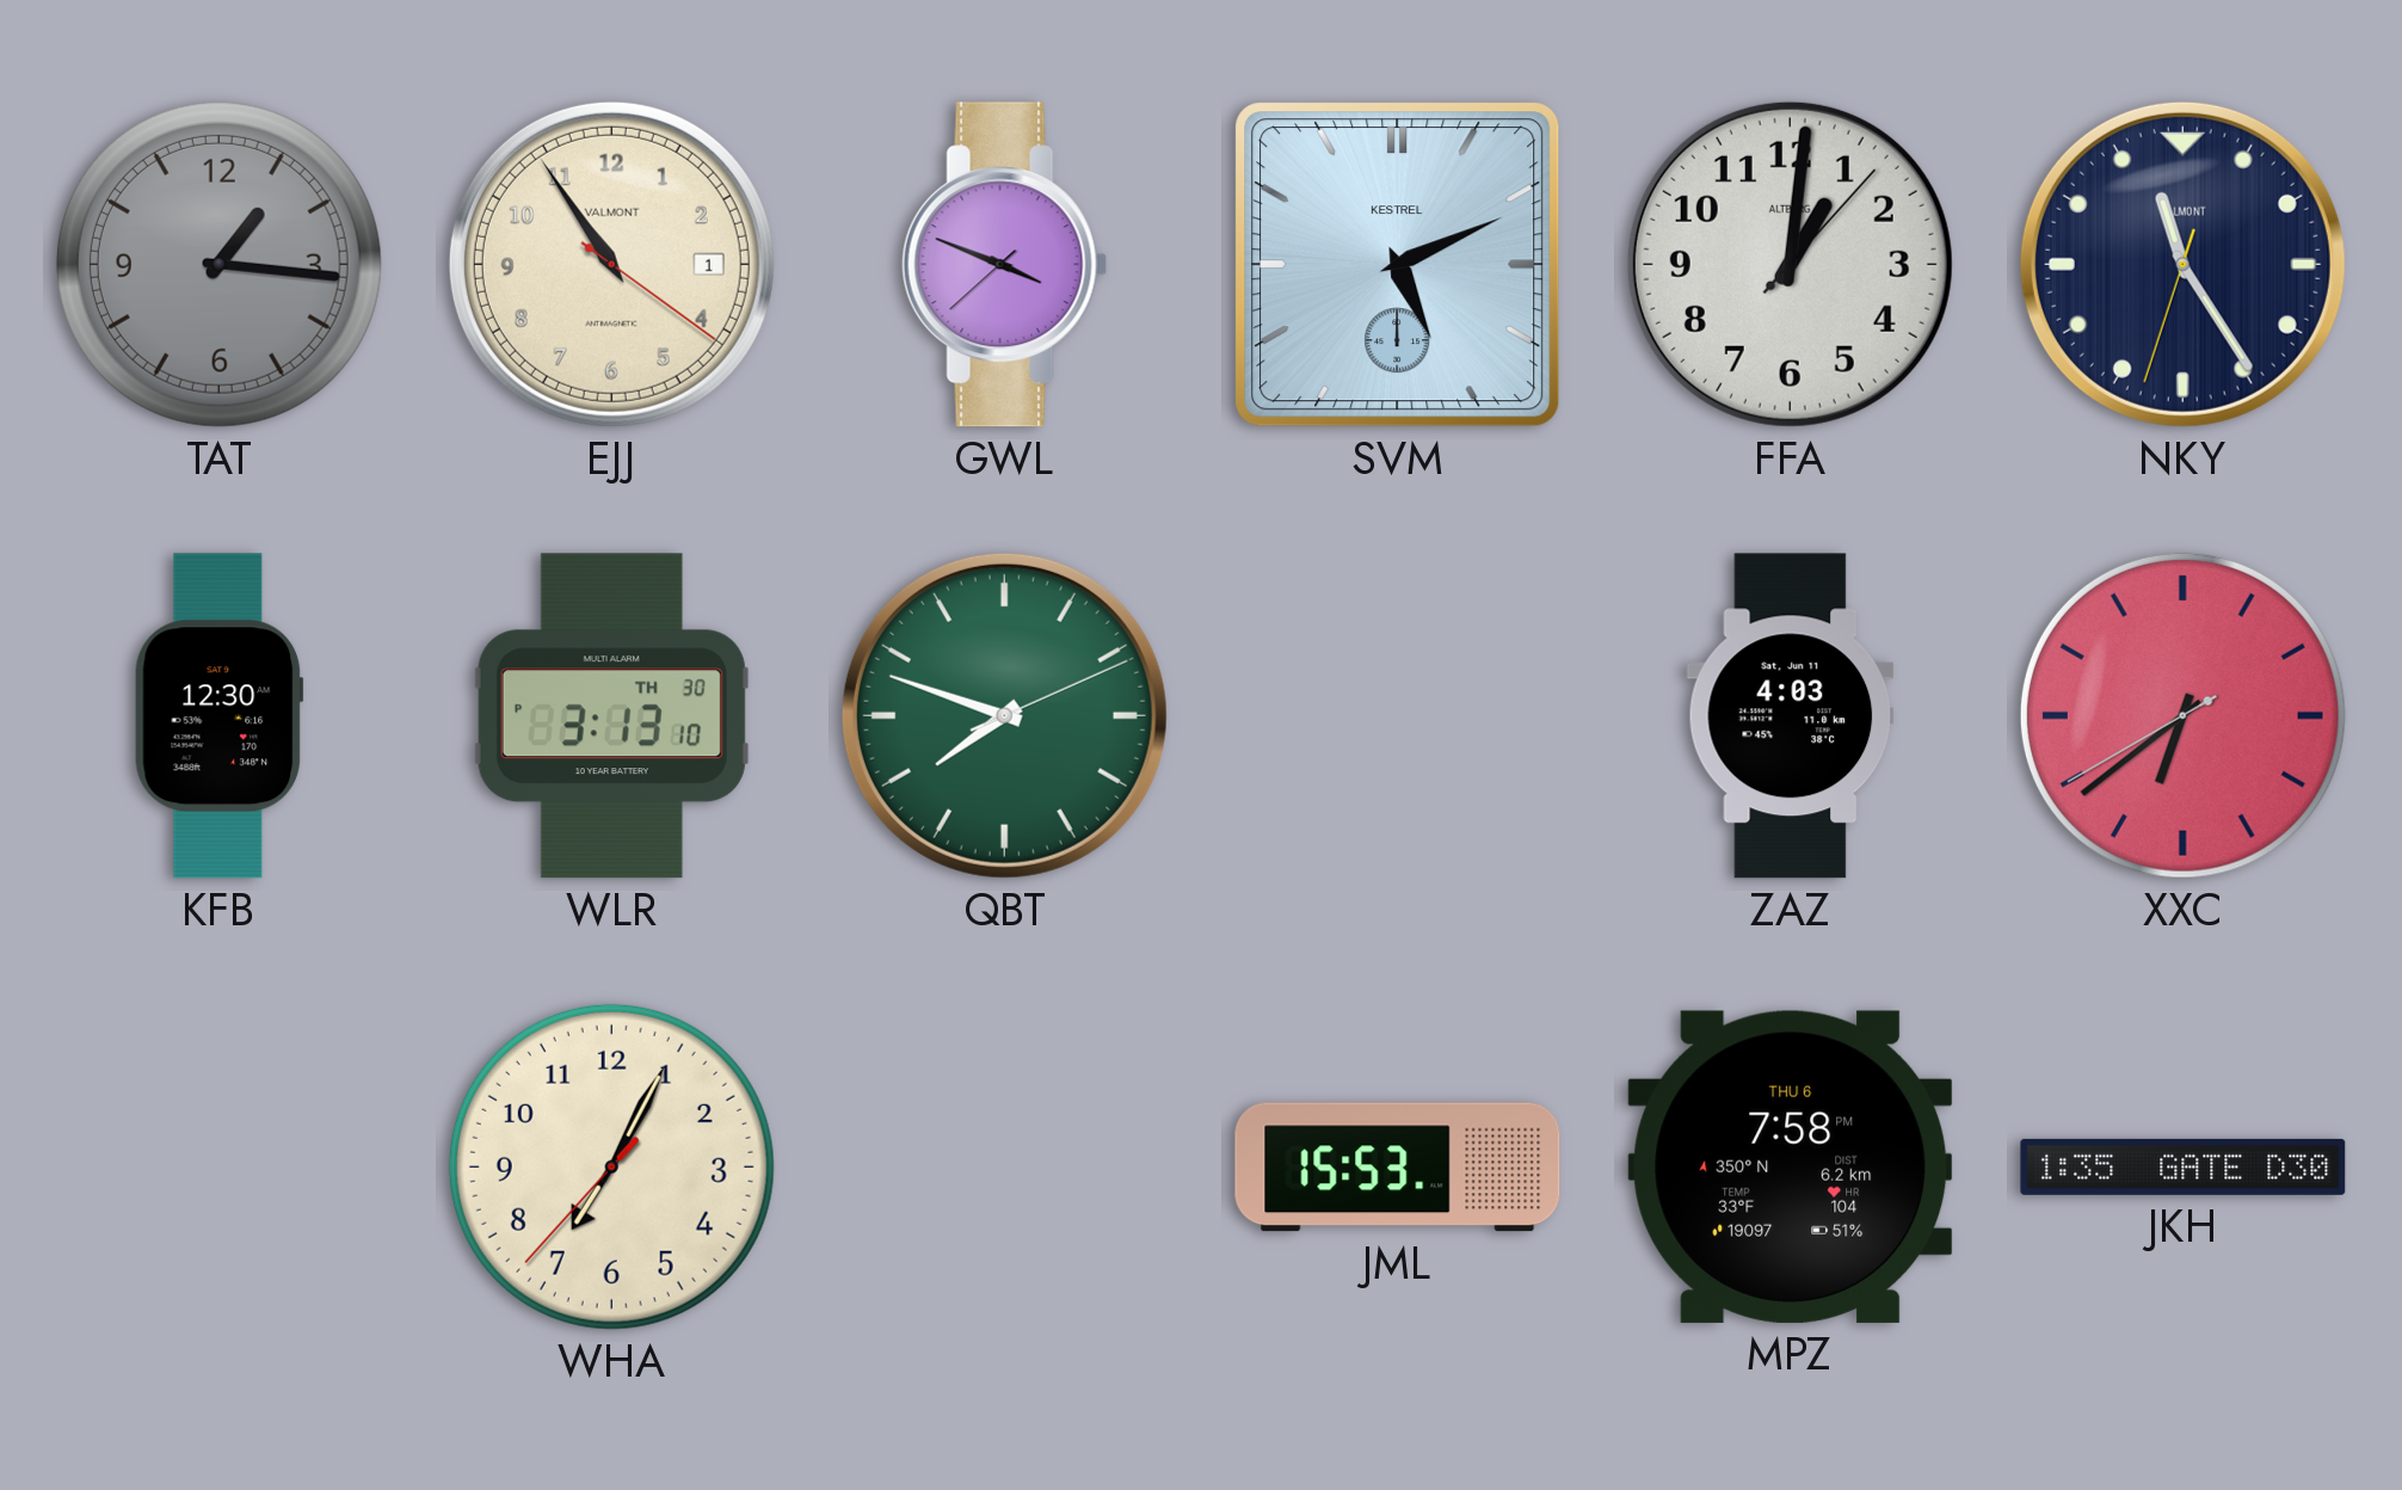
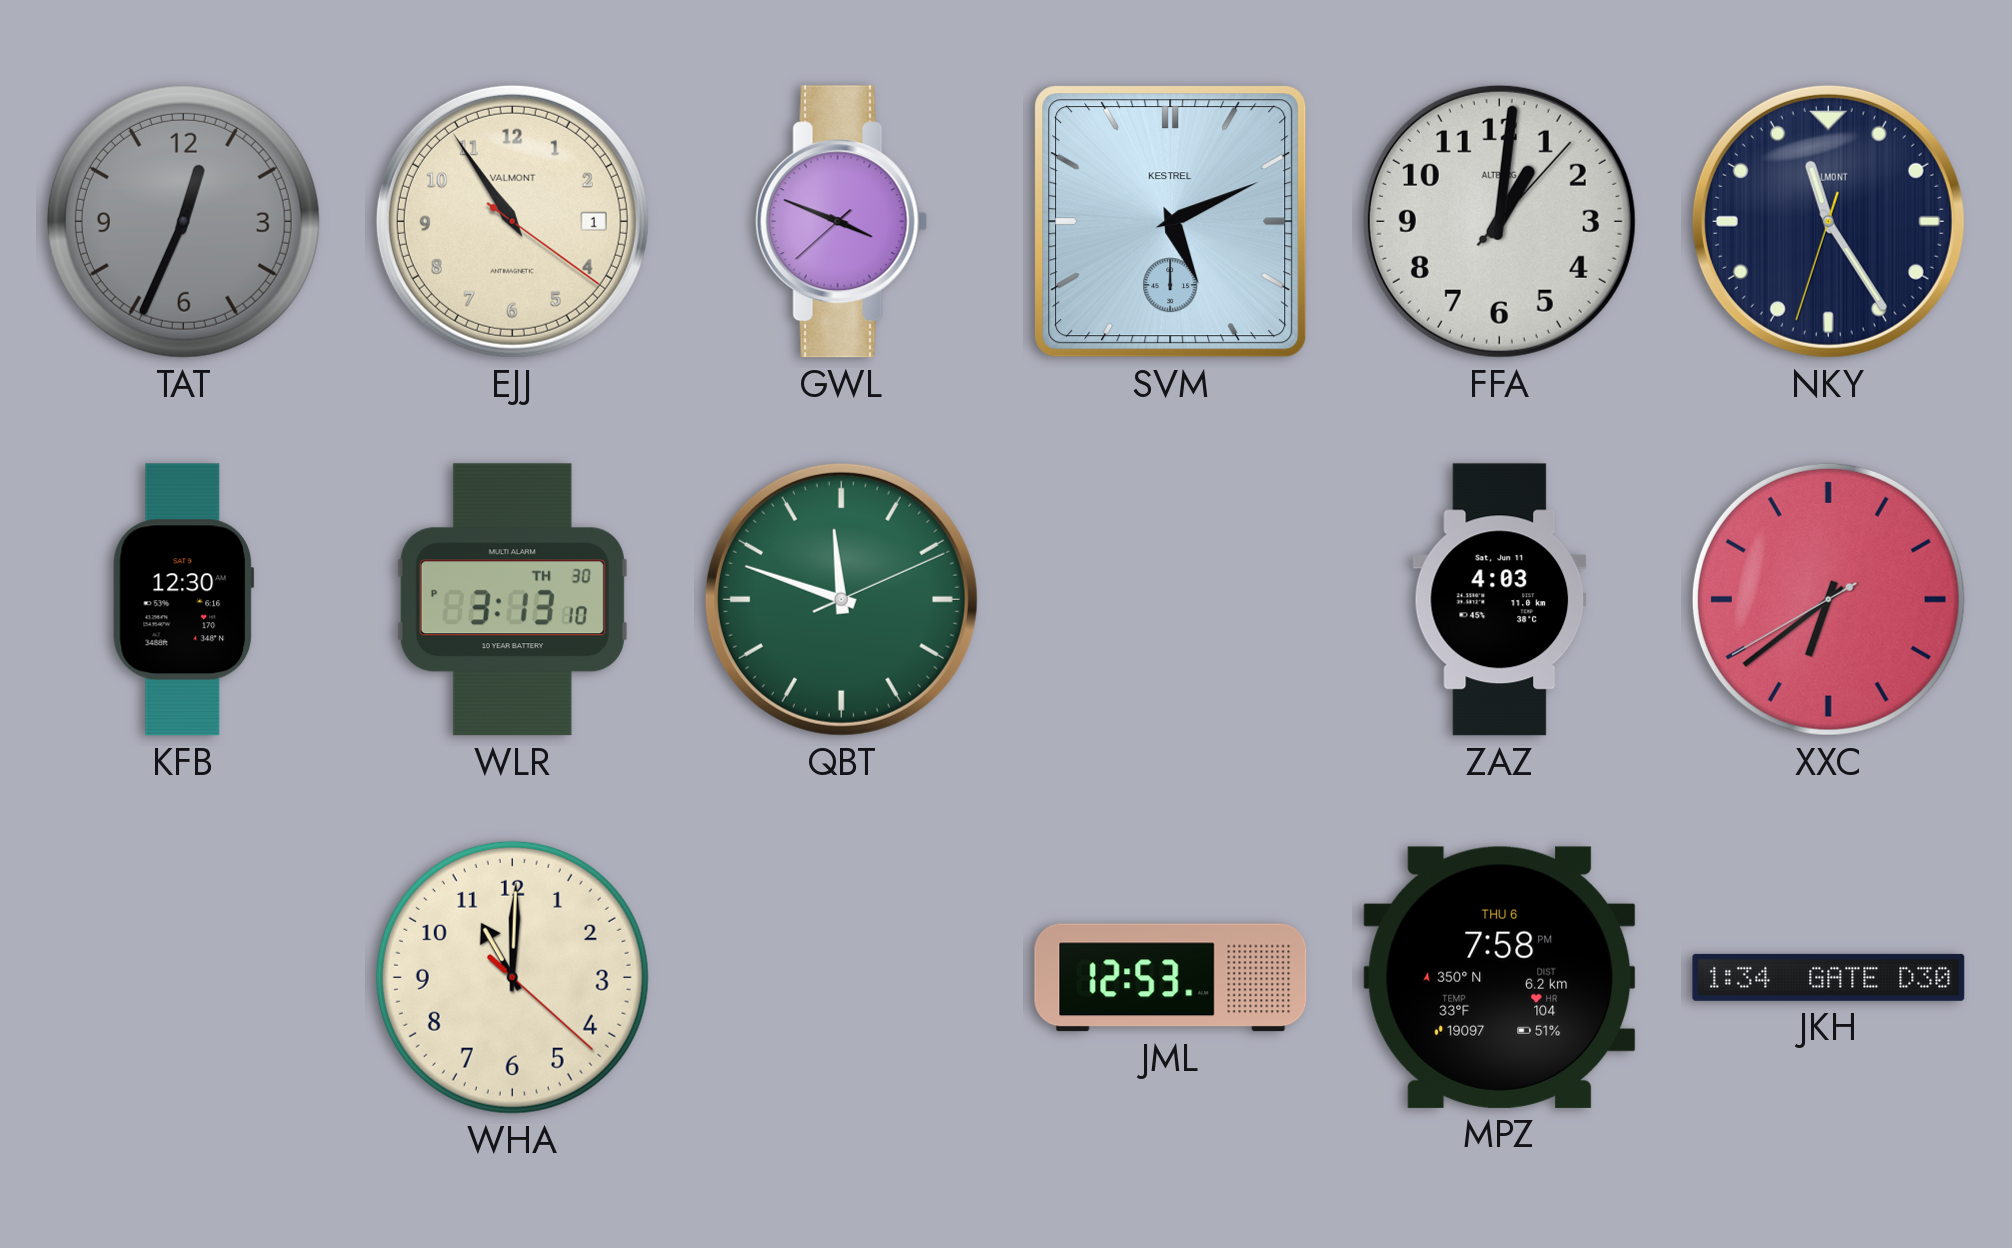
TAT: 1:16 -> 12:34
QBT: 7:48 -> 11:48
WHA: 7:04 -> 11:00
JML: 15:53 -> 12:53
JKH: 1:35 -> 1:34
